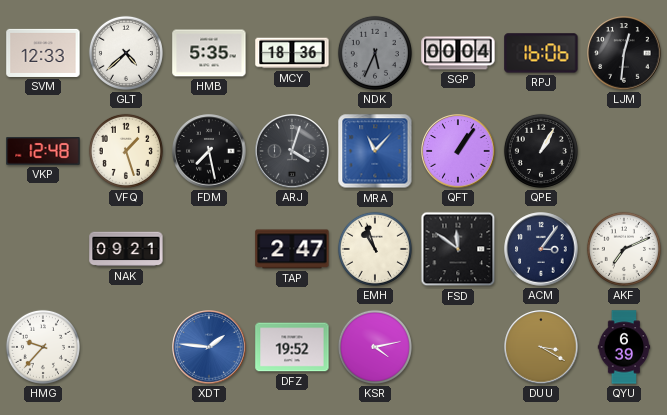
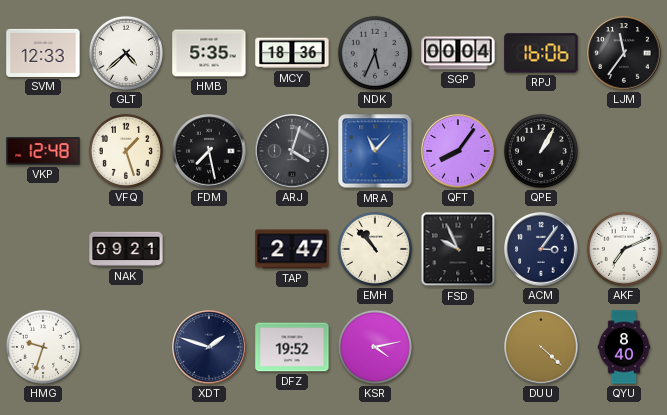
LJM: 12:31 -> 11:36
QFT: 1:06 -> 8:06
EMH: 10:57 -> 10:53
FSD: 11:51 -> 9:56
HMG: 9:37 -> 9:33
XDT: 1:46 -> 1:48
XDT dial: blue -> navy
DUU: 3:20 -> 4:22
QYU: 6:39 -> 8:40
